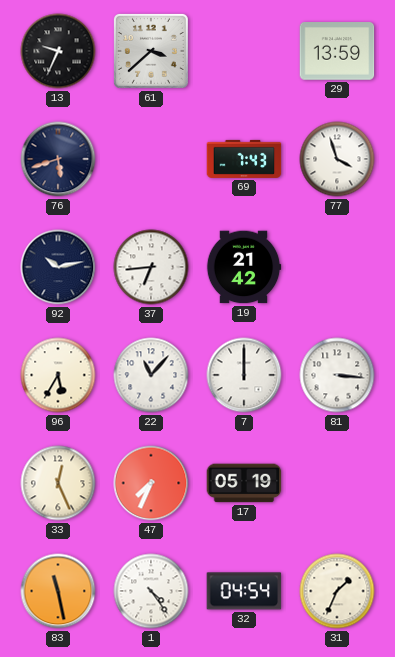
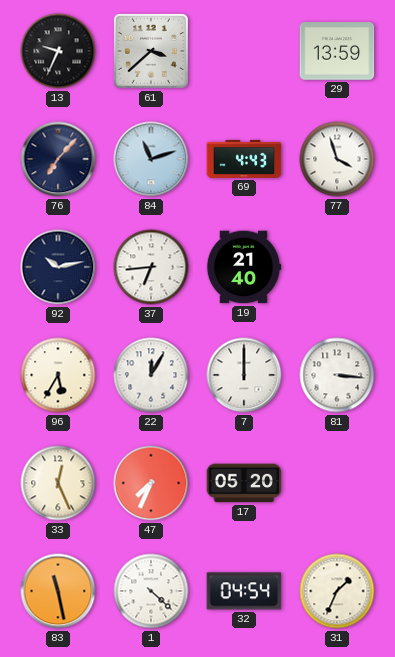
76: 5:42 -> 7:07
84: none -> 11:12
69: 7:43 -> 4:43
19: 21:42 -> 21:40
22: 11:07 -> 12:05
17: 05:19 -> 05:20
1: 4:24 -> 4:22
